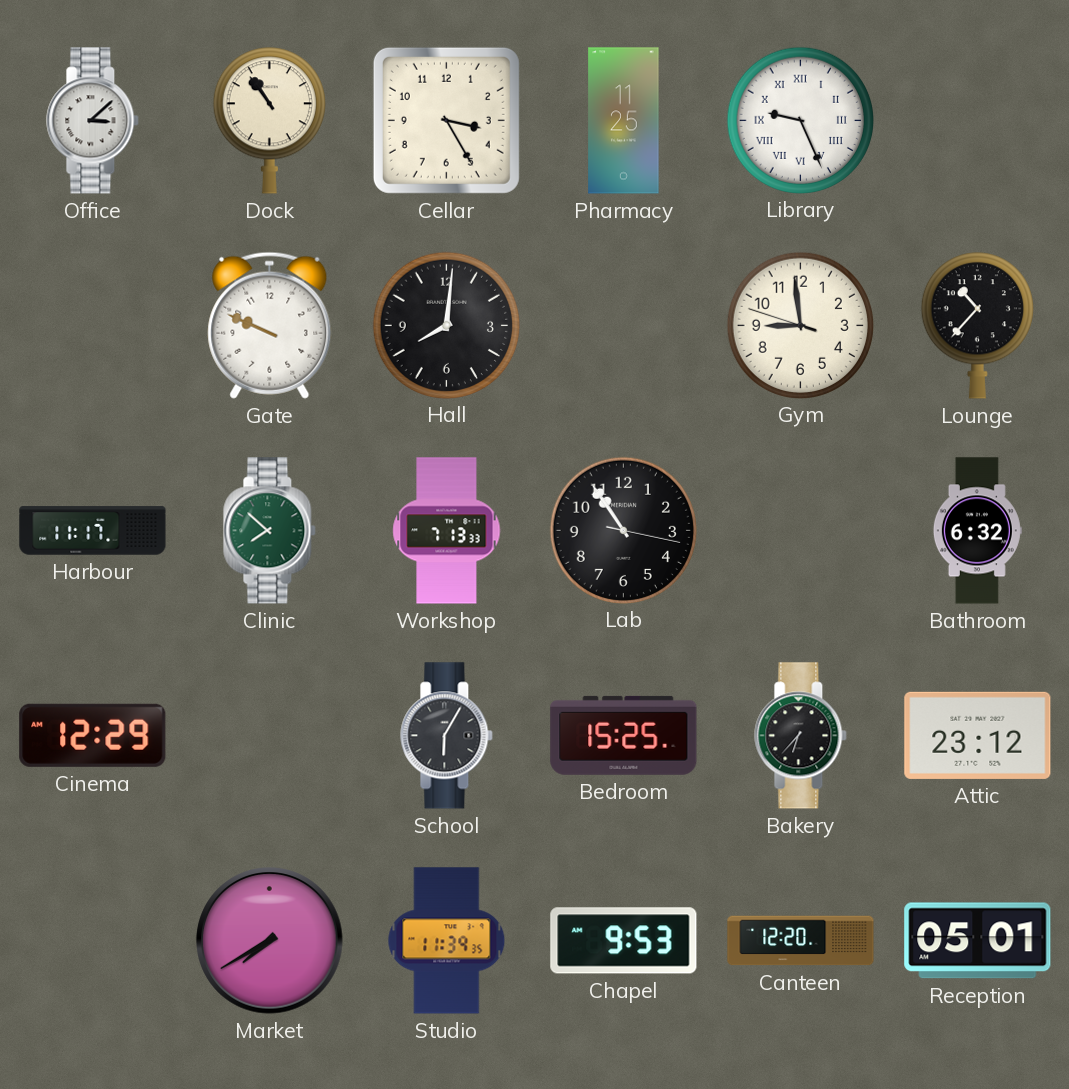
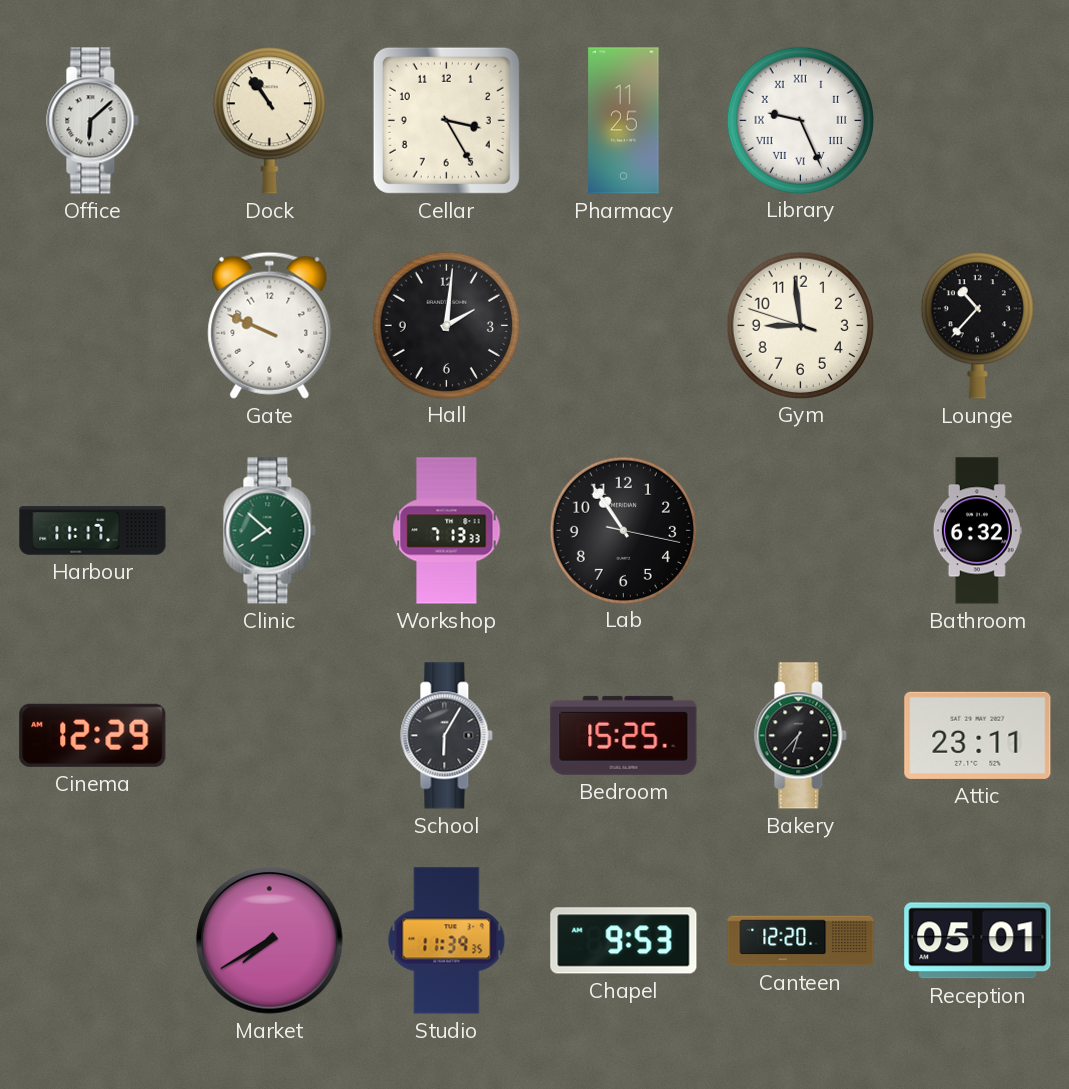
Office: 3:08 -> 6:08
Hall: 8:01 -> 2:01
Attic: 23:12 -> 23:11
